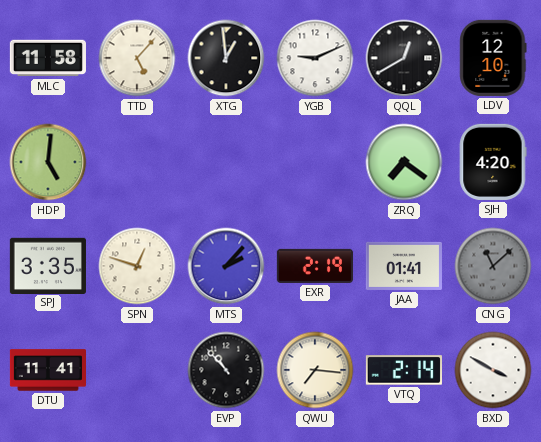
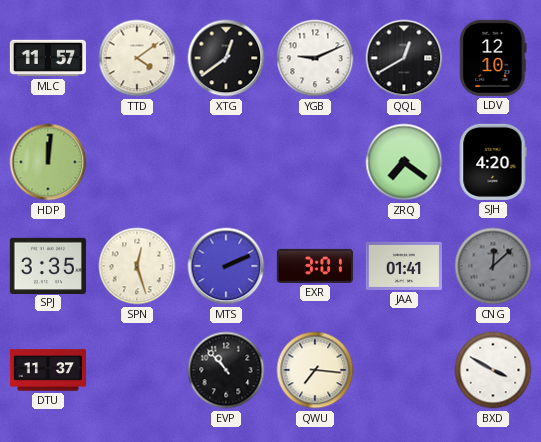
MLC: 11:58 -> 11:57
TTD: 5:07 -> 4:09
XTG: 12:59 -> 12:39
HDP: 5:01 -> 12:01
SPN: 12:48 -> 12:27
MTS: 2:07 -> 2:11
EXR: 2:19 -> 3:01
CNG: 11:08 -> 12:08
DTU: 11:41 -> 11:37
VTQ: 2:14 -> none
